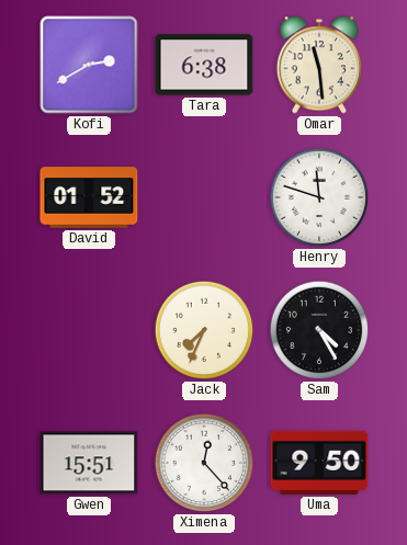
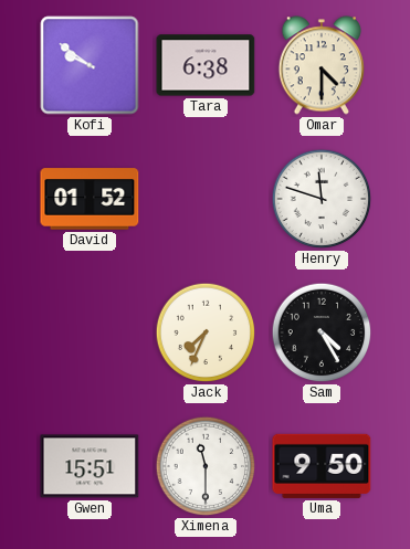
Kofi: 2:40 -> 9:51
Omar: 11:29 -> 4:30
Ximena: 12:23 -> 11:30
